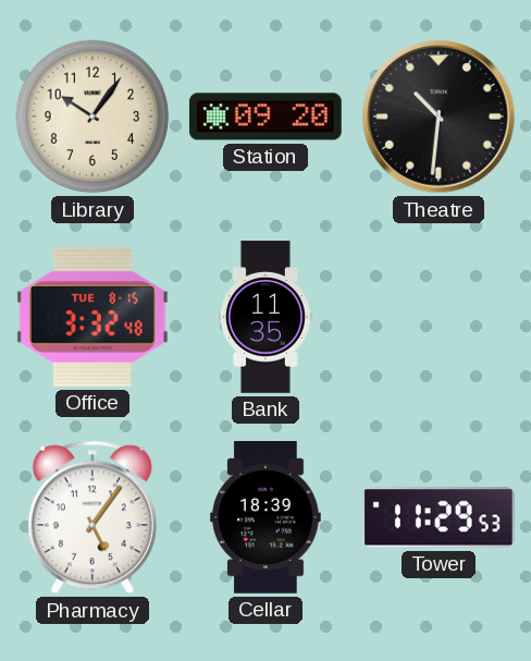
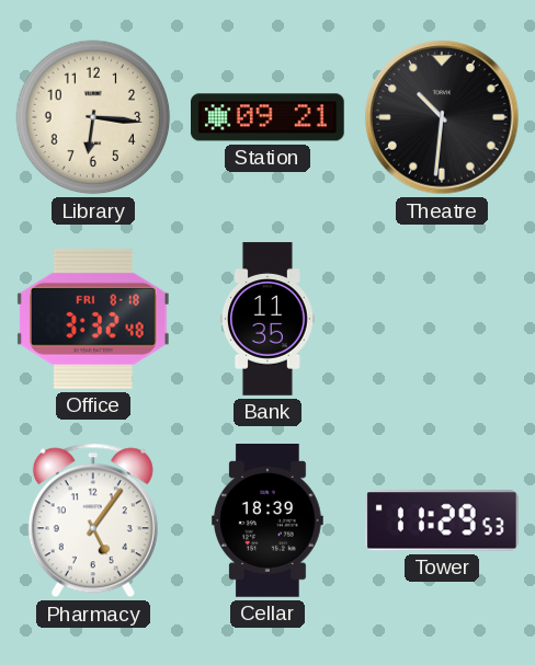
Library: 10:06 -> 6:16
Station: 09:20 -> 09:21
Office date: TUE 8-15 -> FRI 8-18
